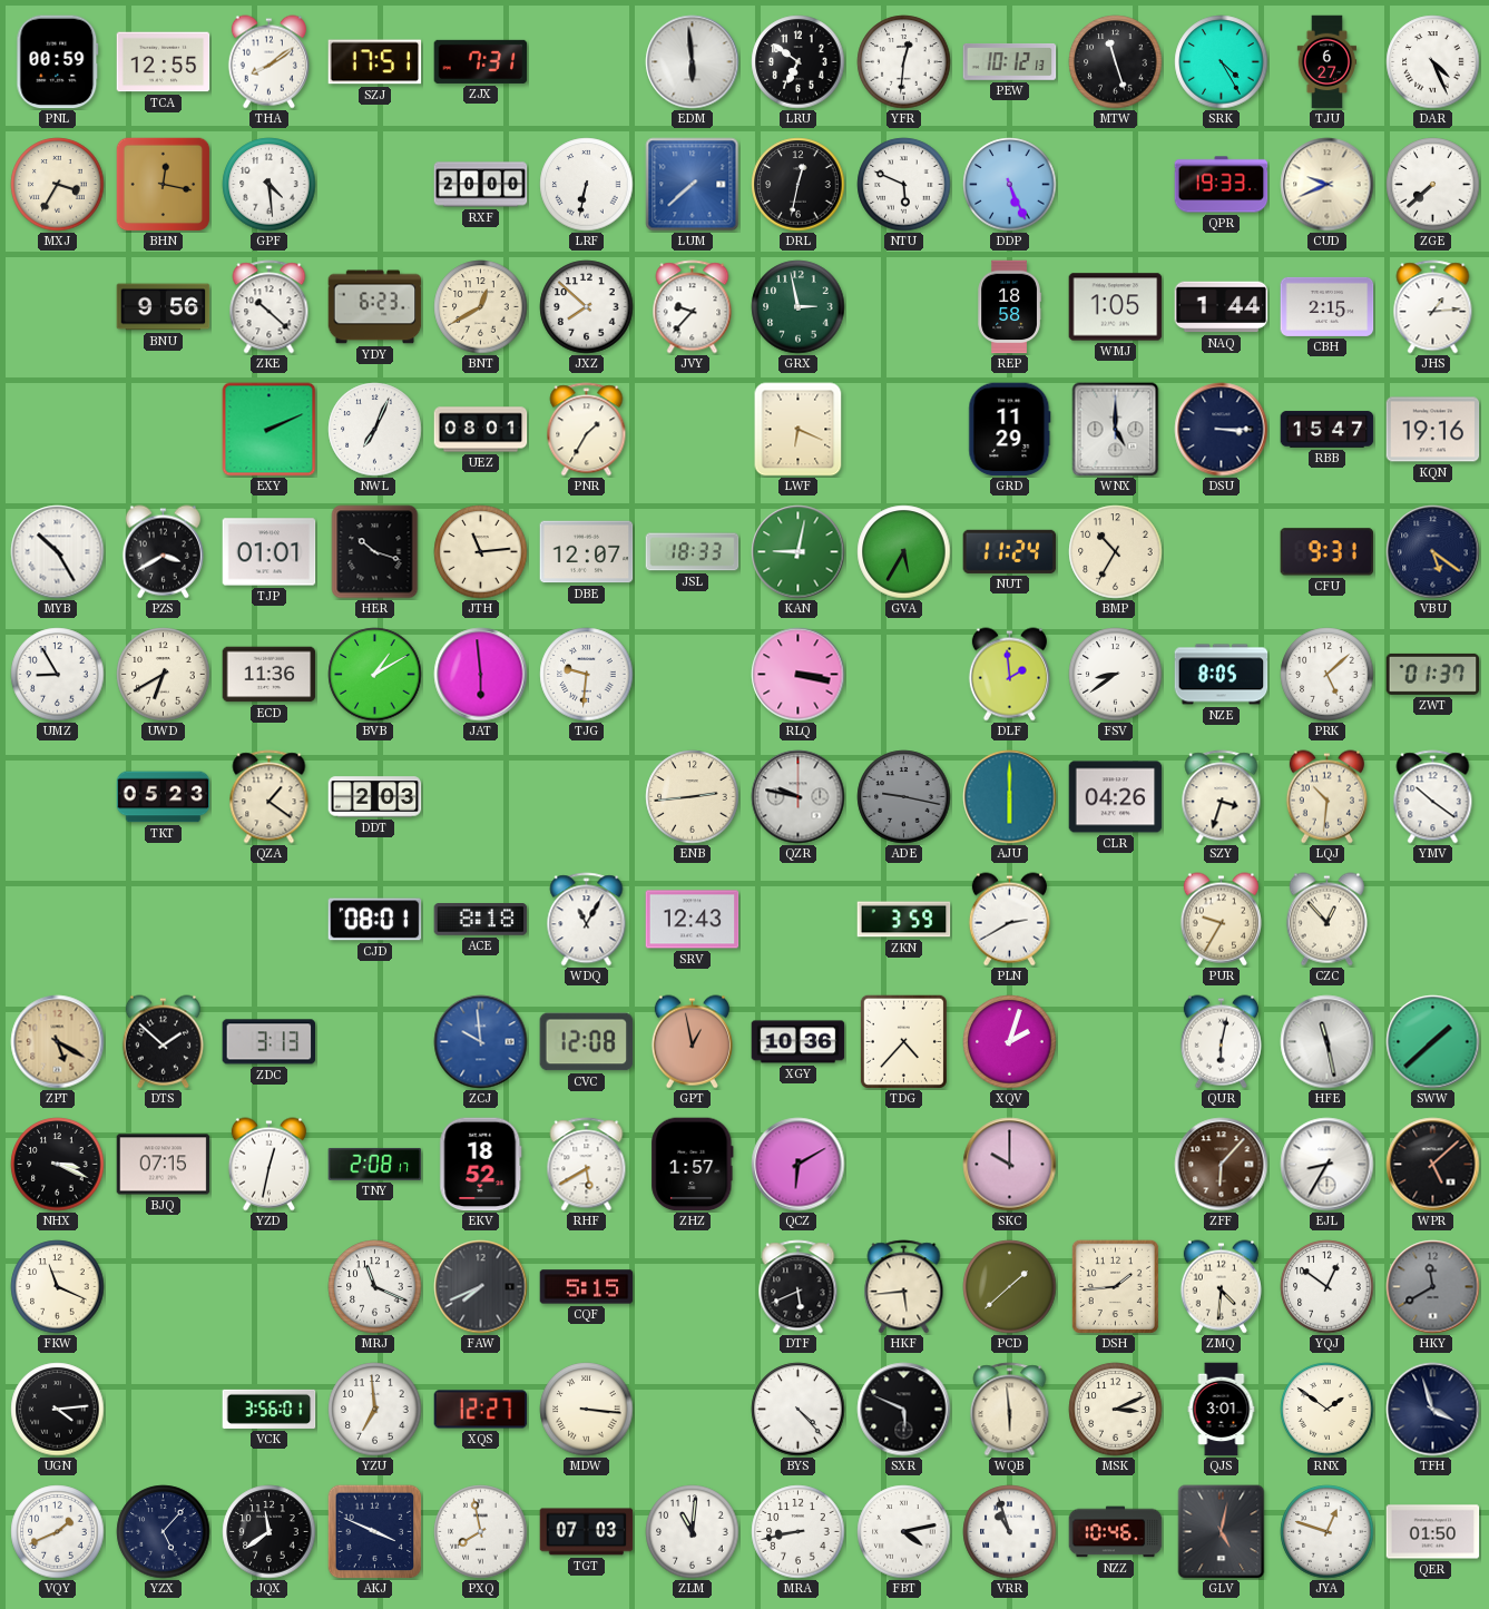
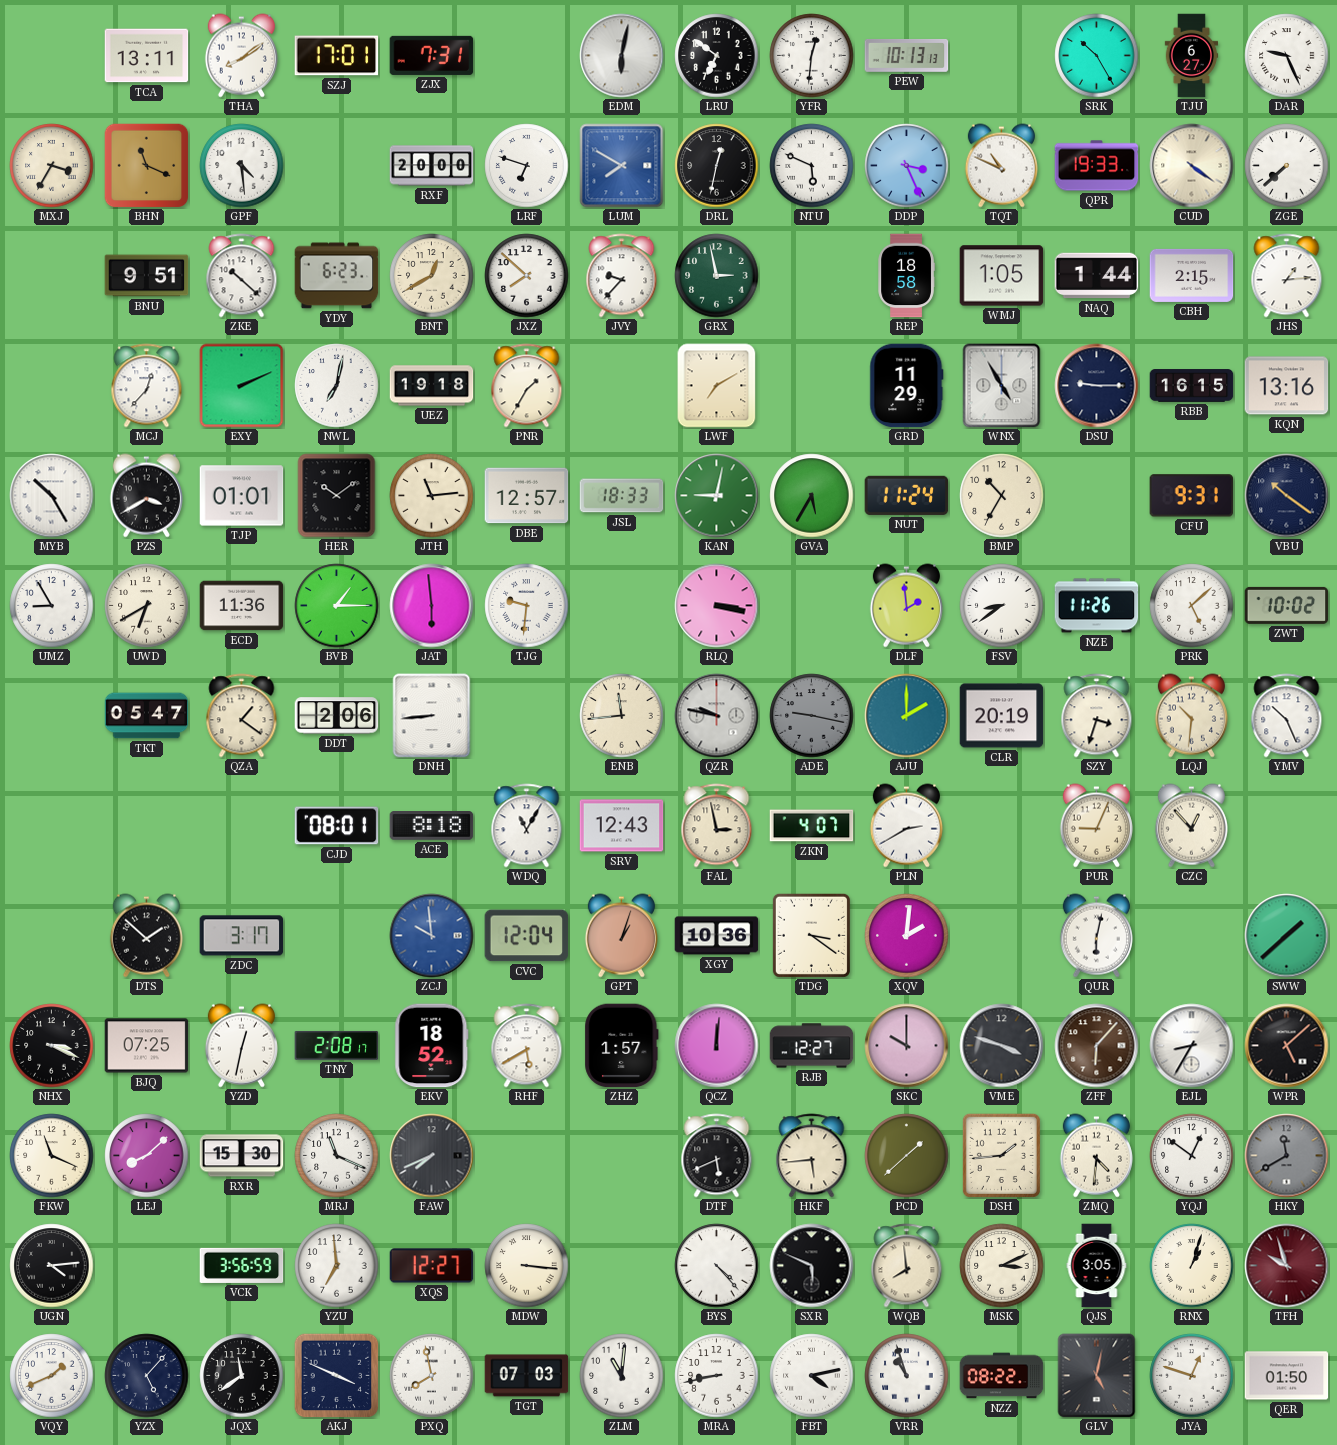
PNL: 00:59 -> none
TCA: 12:55 -> 13:11
SZJ: 17:51 -> 17:01
EDM: 5:59 -> 6:02
PEW: 10:12 -> 10:13
MTW: 11:27 -> none
SRK: 4:25 -> 10:25
DAR: 4:26 -> 9:26
BHN: 12:17 -> 11:19
LRF: 6:32 -> 6:48
LUM: 7:38 -> 7:50
DDP: 5:26 -> 3:26
TQT: none -> 10:49
CUD: 9:41 -> 4:21
BNU: 9:56 -> 9:51
MCJ: none -> 12:37
NWL: 7:04 -> 7:02
UEZ: 08:01 -> 19:18
LWF: 6:19 -> 7:10
WNX: 5:00 -> 4:55
DSU: 3:15 -> 9:15
RBB: 15:47 -> 16:15
KQN: 19:16 -> 13:16
HER: 10:18 -> 10:09
DBE: 12:07 -> 12:57
VBU: 5:21 -> 10:21
BVB: 1:10 -> 1:15
NZE: 8:05 -> 11:26
ZWT: 01:37 -> 10:02
TKT: 05:23 -> 05:47
DDT: 2:03 -> 2:06
DNH: none -> 8:44
ENB: 2:44 -> 11:44
AJU: 6:00 -> 2:00
CLR: 04:26 -> 20:19
YMV: 10:21 -> 10:26
FAL: none -> 2:58
ZKN: 3:59 -> 4:07
PUR: 9:35 -> 9:04
ZPT: 5:20 -> none
ZDC: 3:13 -> 3:17
CVC: 12:08 -> 12:04
GPT: 12:58 -> 1:03
TDG: 4:37 -> 3:21
XQV: 2:03 -> 2:01
HFE: 11:28 -> none
BJQ: 07:15 -> 07:25
QCZ: 6:10 -> 12:01
RJB: none -> 12:27
VME: none -> 3:48
LEJ: none -> 8:08
RXR: none -> 15:30
CQF: 5:15 -> none
VCK: 3:56:01 -> 3:56:59
WQB: 5:59 -> 7:59
QJS: 3:01 -> 3:05
RNX: 1:51 -> 1:03
TFH: 3:57 -> 9:57
TFH dial: navy -> burgundy
NZZ: 10:46 -> 08:22
